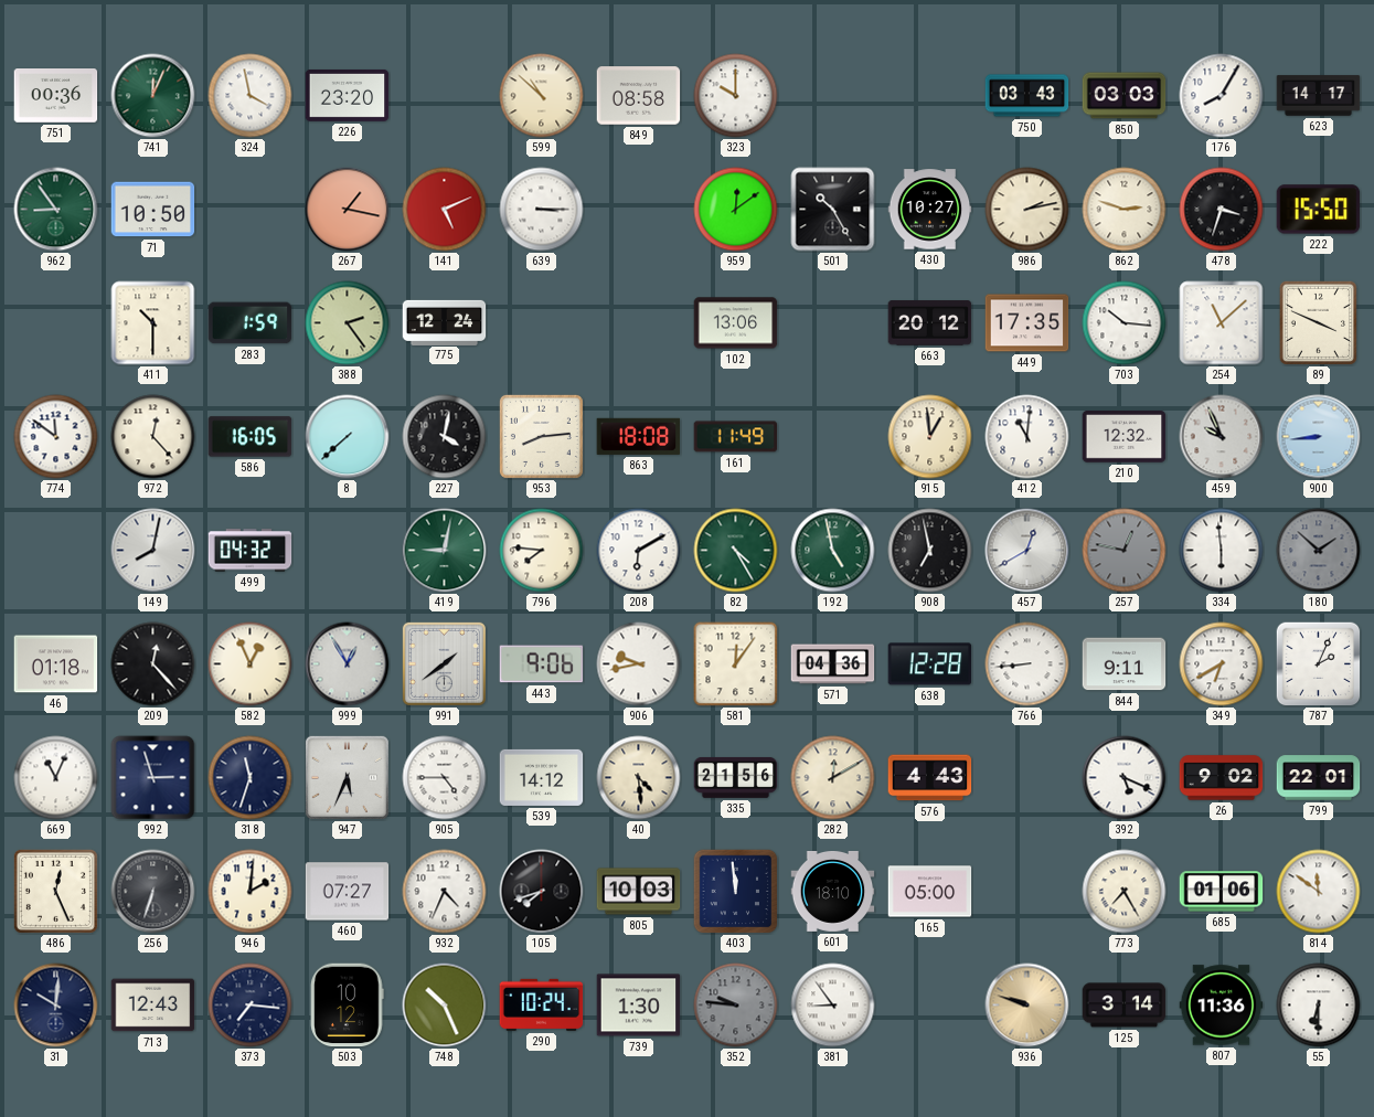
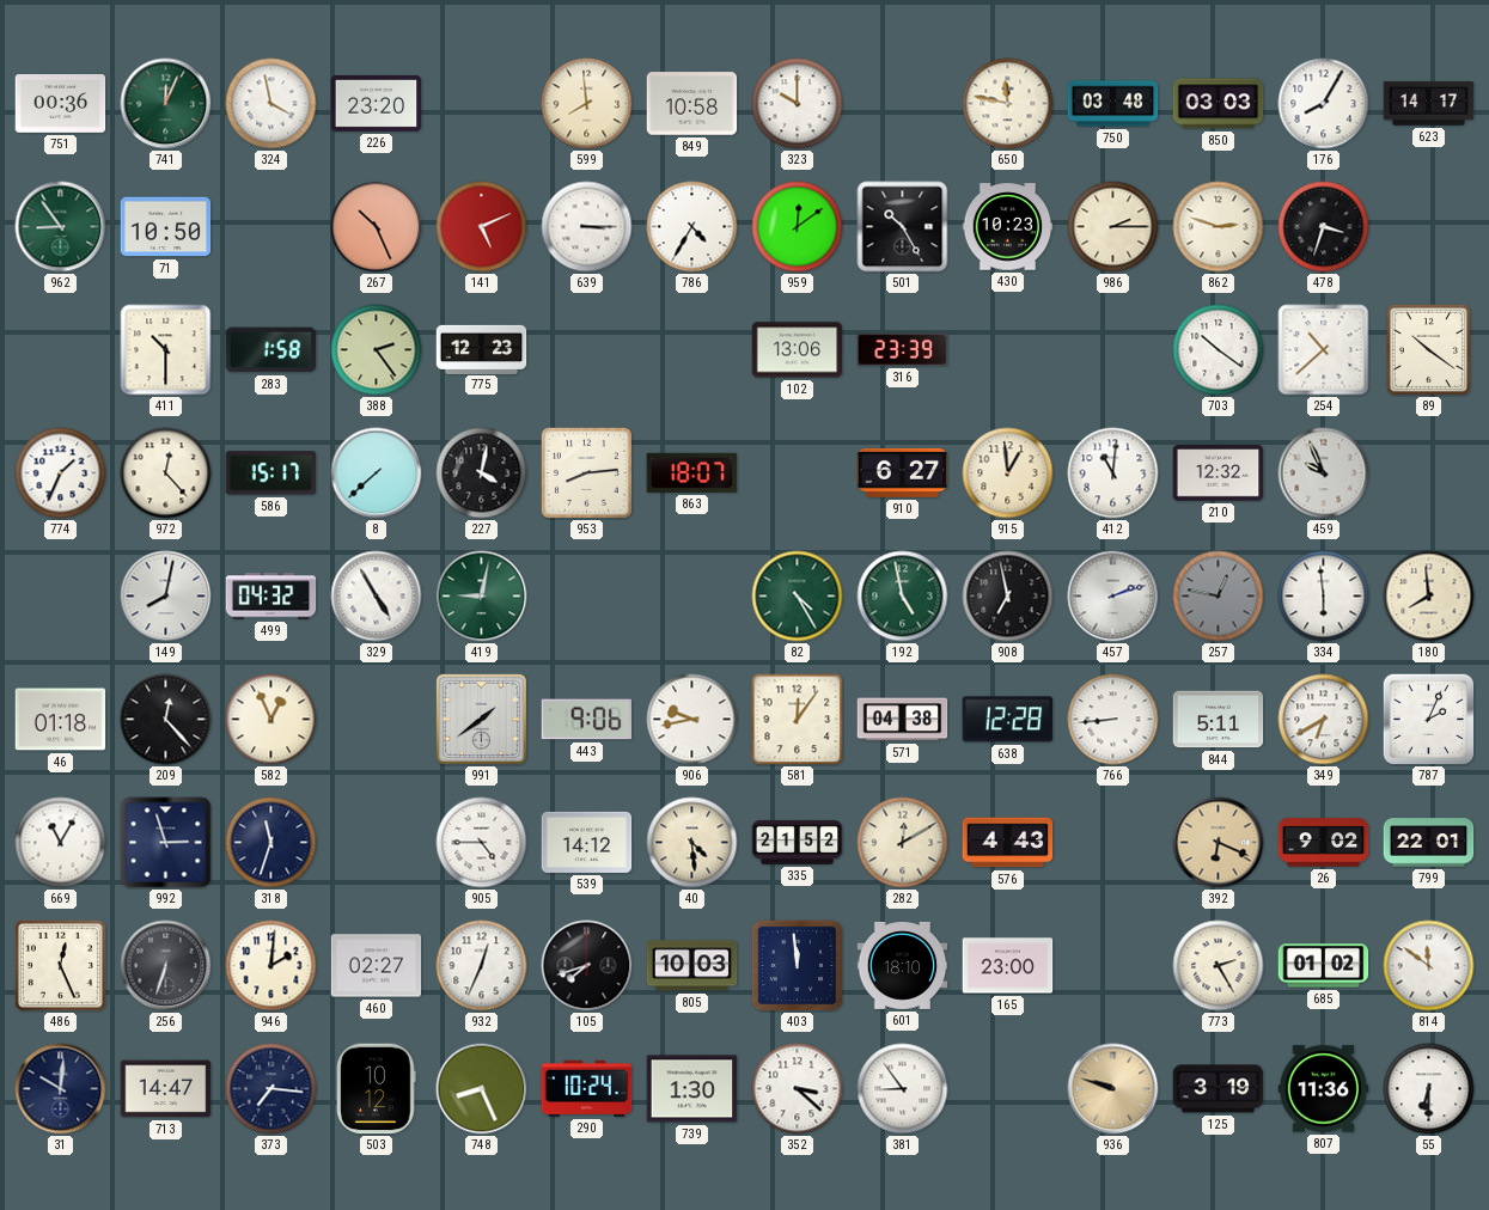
599: 10:52 -> 7:59
849: 08:58 -> 10:58
650: none -> 11:47
750: 03:43 -> 03:48
267: 1:17 -> 10:26
786: none -> 4:35
430: 10:27 -> 10:23
986: 2:13 -> 2:15
222: 15:50 -> none
283: 1:59 -> 1:58
775: 12:24 -> 12:23
316: none -> 23:39
663: 20:12 -> none
449: 17:35 -> none
703: 10:16 -> 10:21
254: 11:08 -> 10:38
89: 3:49 -> 10:21
774: 11:51 -> 1:34
586: 16:05 -> 15:17
863: 18:08 -> 18:07
161: 11:49 -> none
910: none -> 6:27
900: 8:44 -> none
329: none -> 4:55
796: 7:46 -> none
208: 6:10 -> none
457: 12:40 -> 2:12
180: 1:52 -> 7:59
180 dial: grey -> cream
999: 12:55 -> none
571: 04:36 -> 04:38
844: 9:11 -> 5:11
669: 11:04 -> 11:05
947: 5:34 -> none
335: 21:56 -> 21:52
392: 5:19 -> 6:19
392 dial: white -> champagne
460: 07:27 -> 02:27
932: 4:34 -> 12:34
165: 05:00 -> 23:00
773: 7:25 -> 2:25
685: 01:06 -> 01:02
713: 12:43 -> 14:47
748: 10:26 -> 8:26
352: 9:46 -> 3:22
352 dial: grey -> white
125: 3:14 -> 3:19
